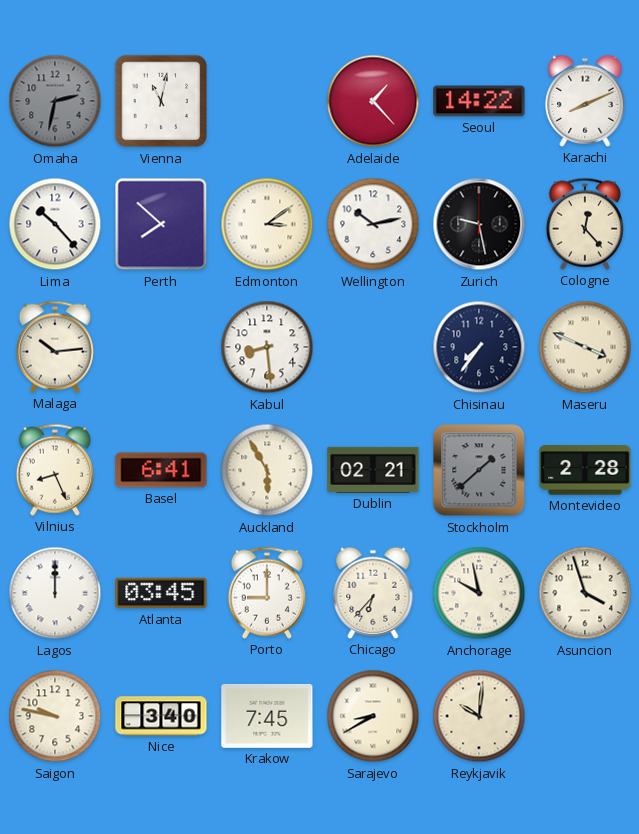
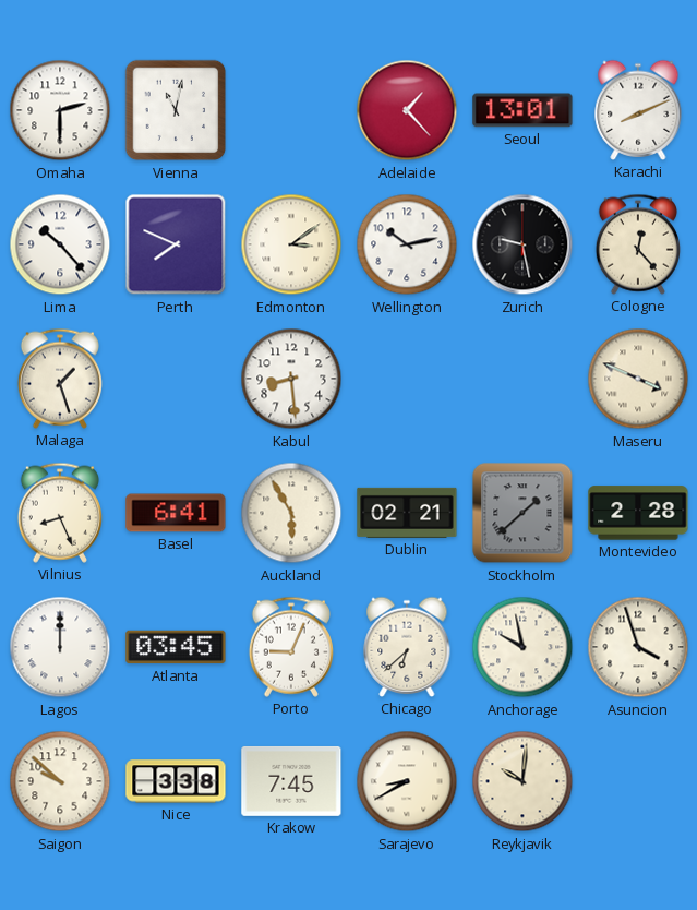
Omaha: 2:32 -> 2:30
Omaha dial: grey -> white
Seoul: 14:22 -> 13:01
Perth: 7:52 -> 7:49
Malaga: 10:14 -> 1:27
Chisinau: 7:36 -> none
Porto: 9:00 -> 9:04
Chicago: 6:37 -> 6:38
Saigon: 9:47 -> 9:52
Nice: 3:40 -> 3:38
